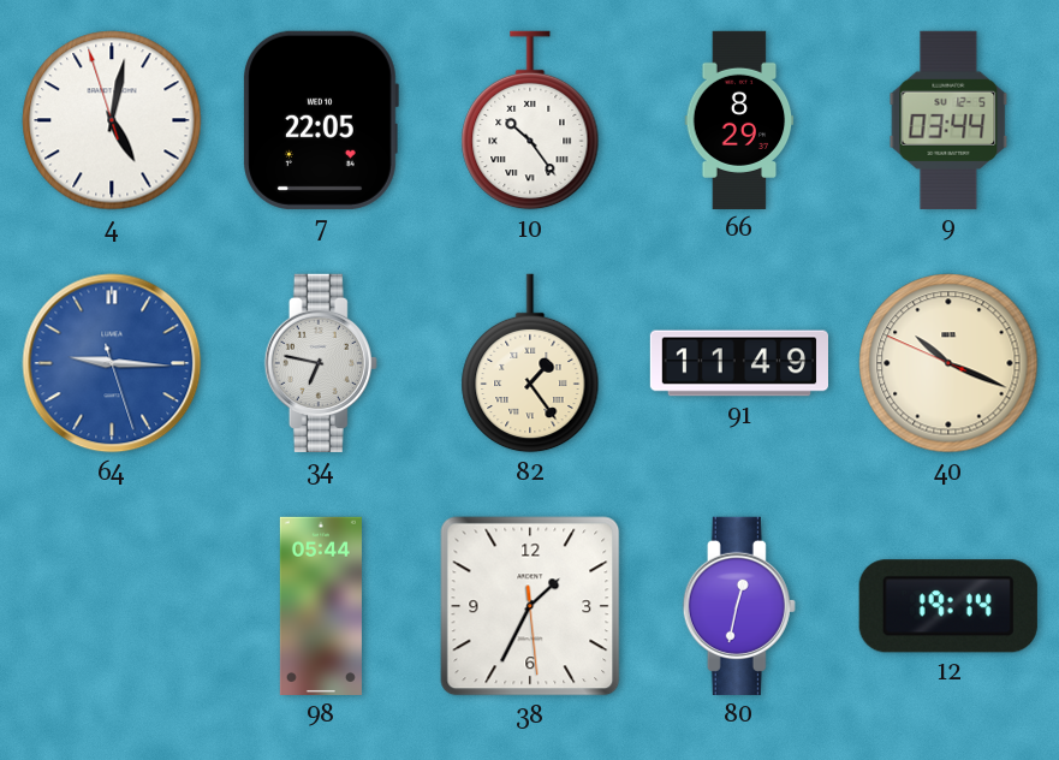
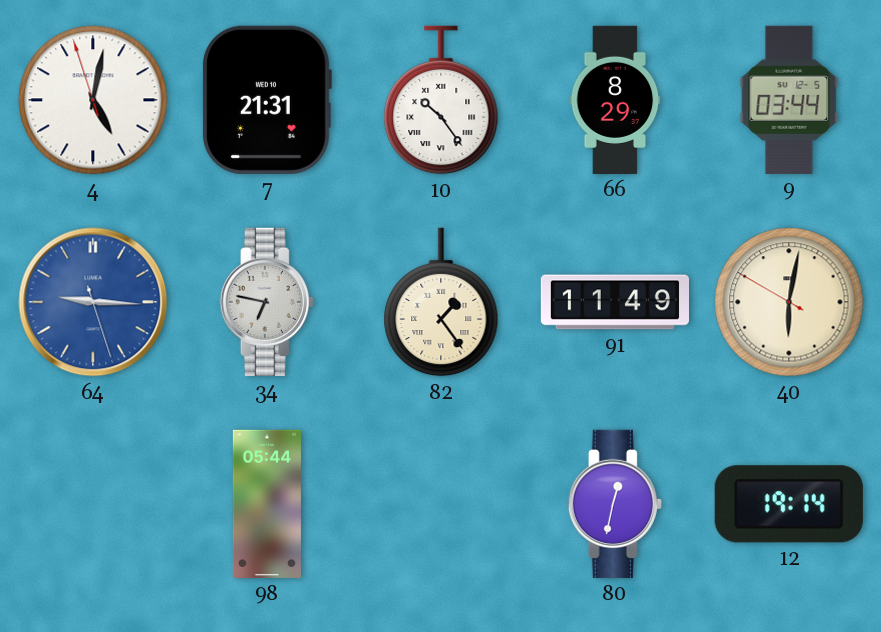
7: 22:05 -> 21:31
40: 10:18 -> 6:01
38: 1:34 -> none
